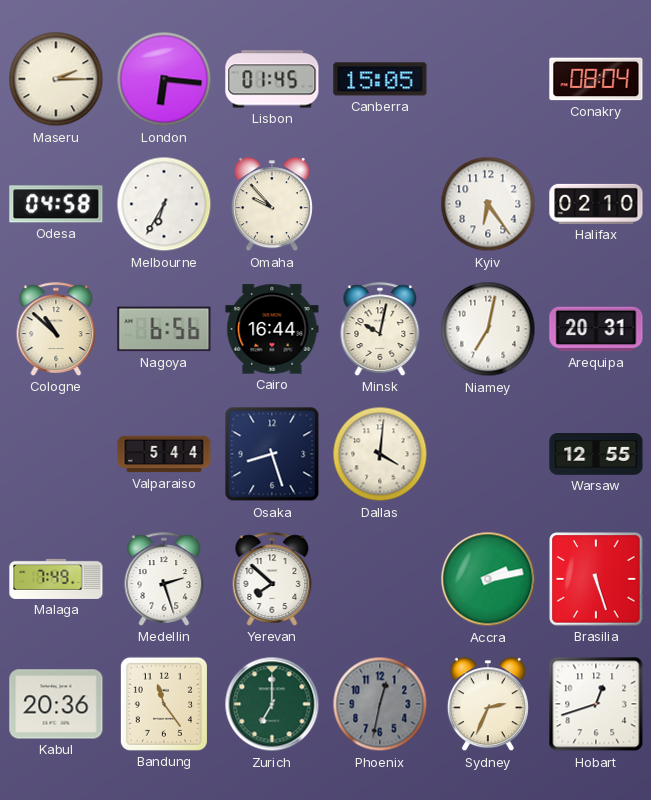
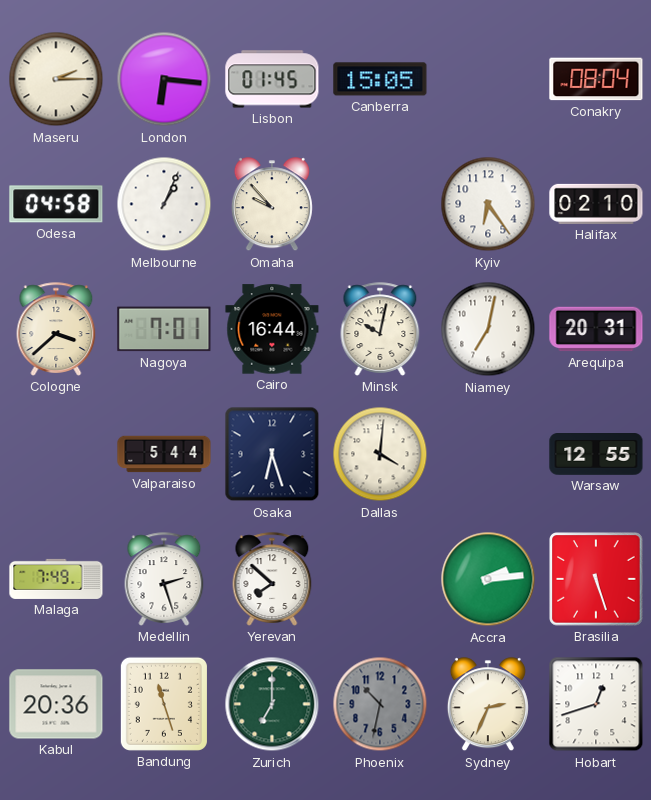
Melbourne: 6:35 -> 1:04
Cologne: 10:52 -> 3:38
Nagoya: 6:56 -> 7:01
Osaka: 8:27 -> 6:27
Accra: 2:13 -> 2:14
Bandung: 11:24 -> 11:27
Phoenix: 12:32 -> 10:32
